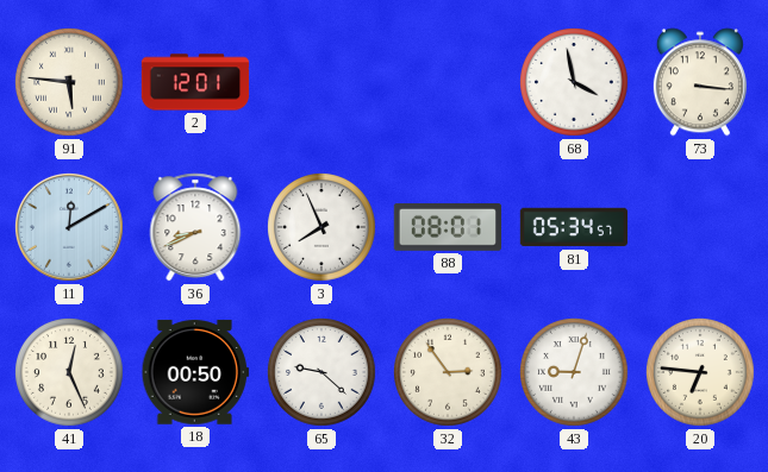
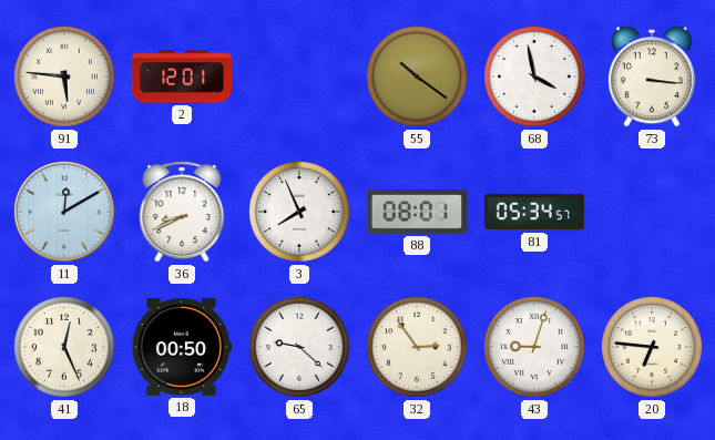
55: none -> 10:21
